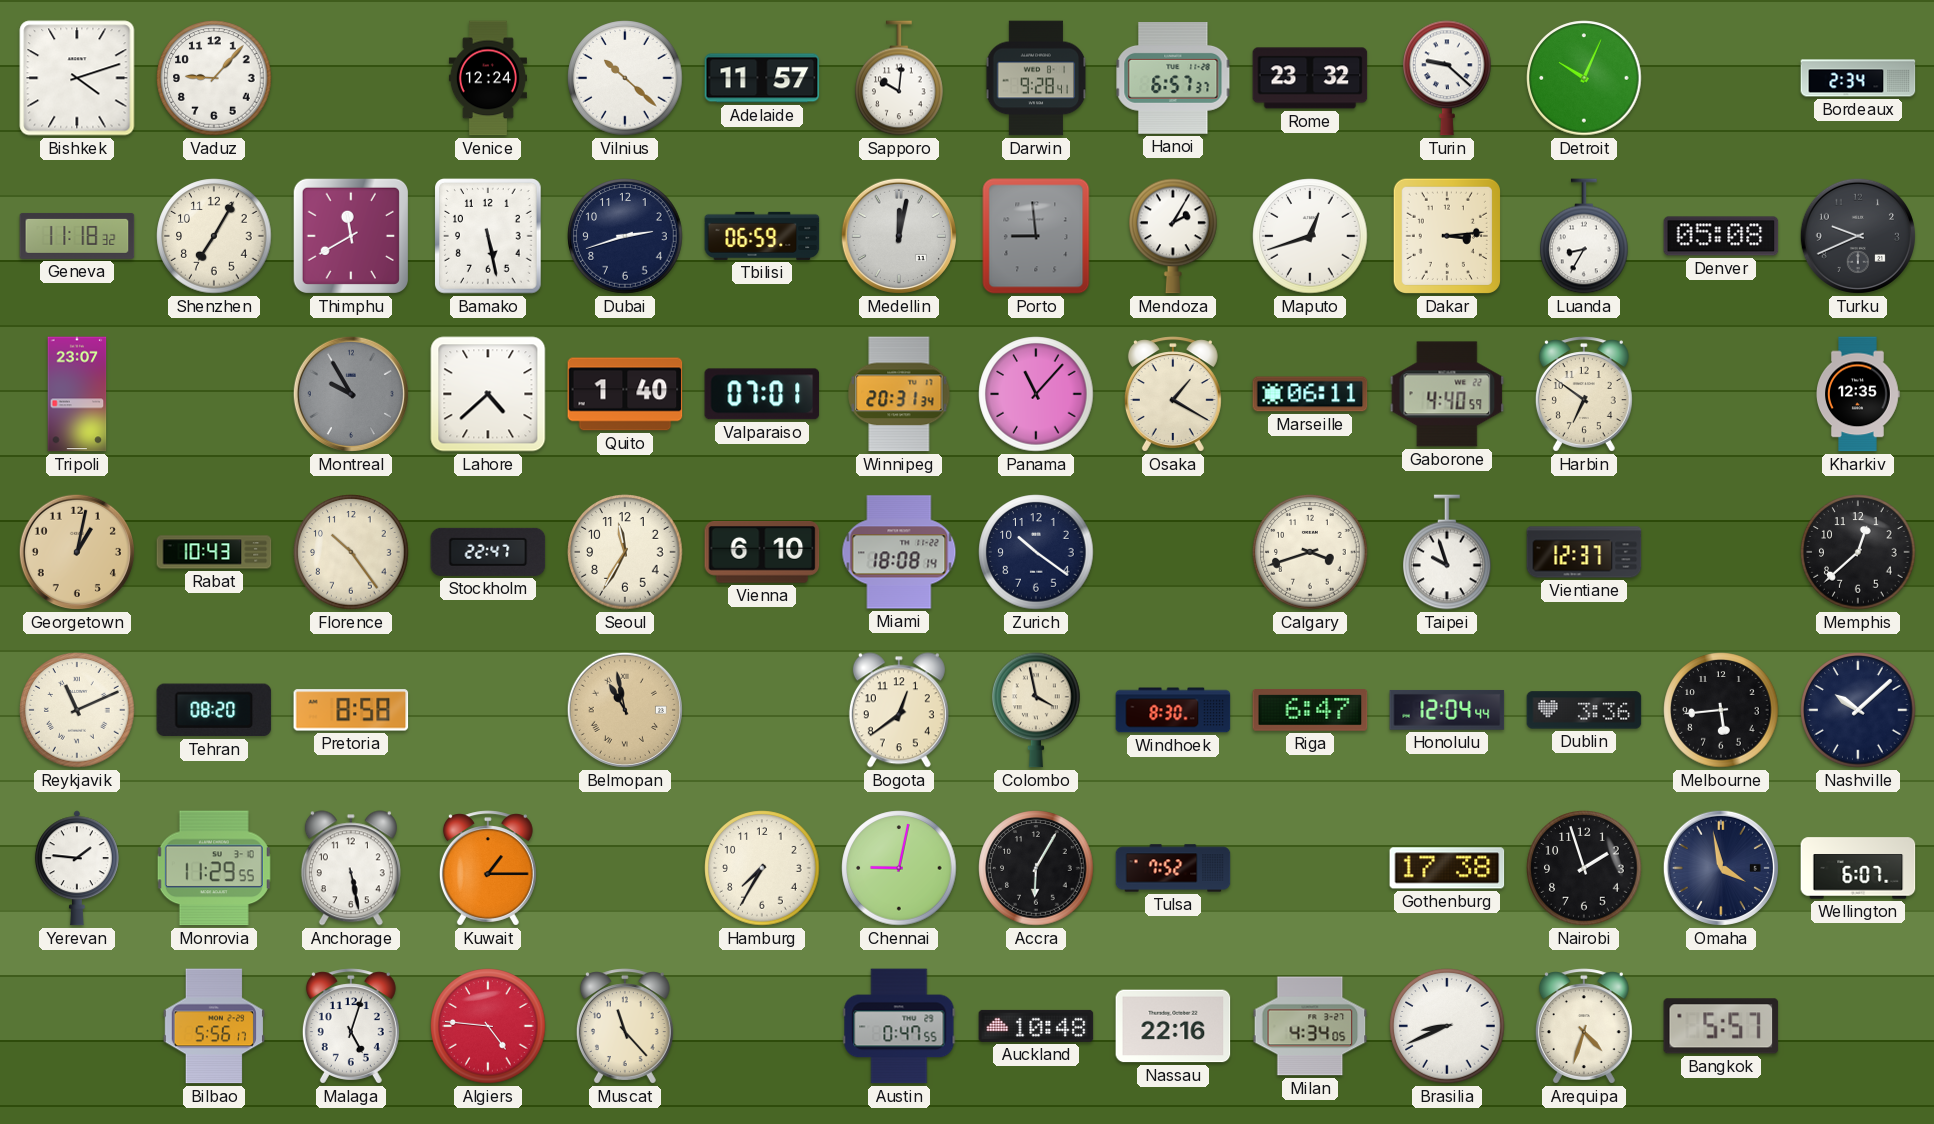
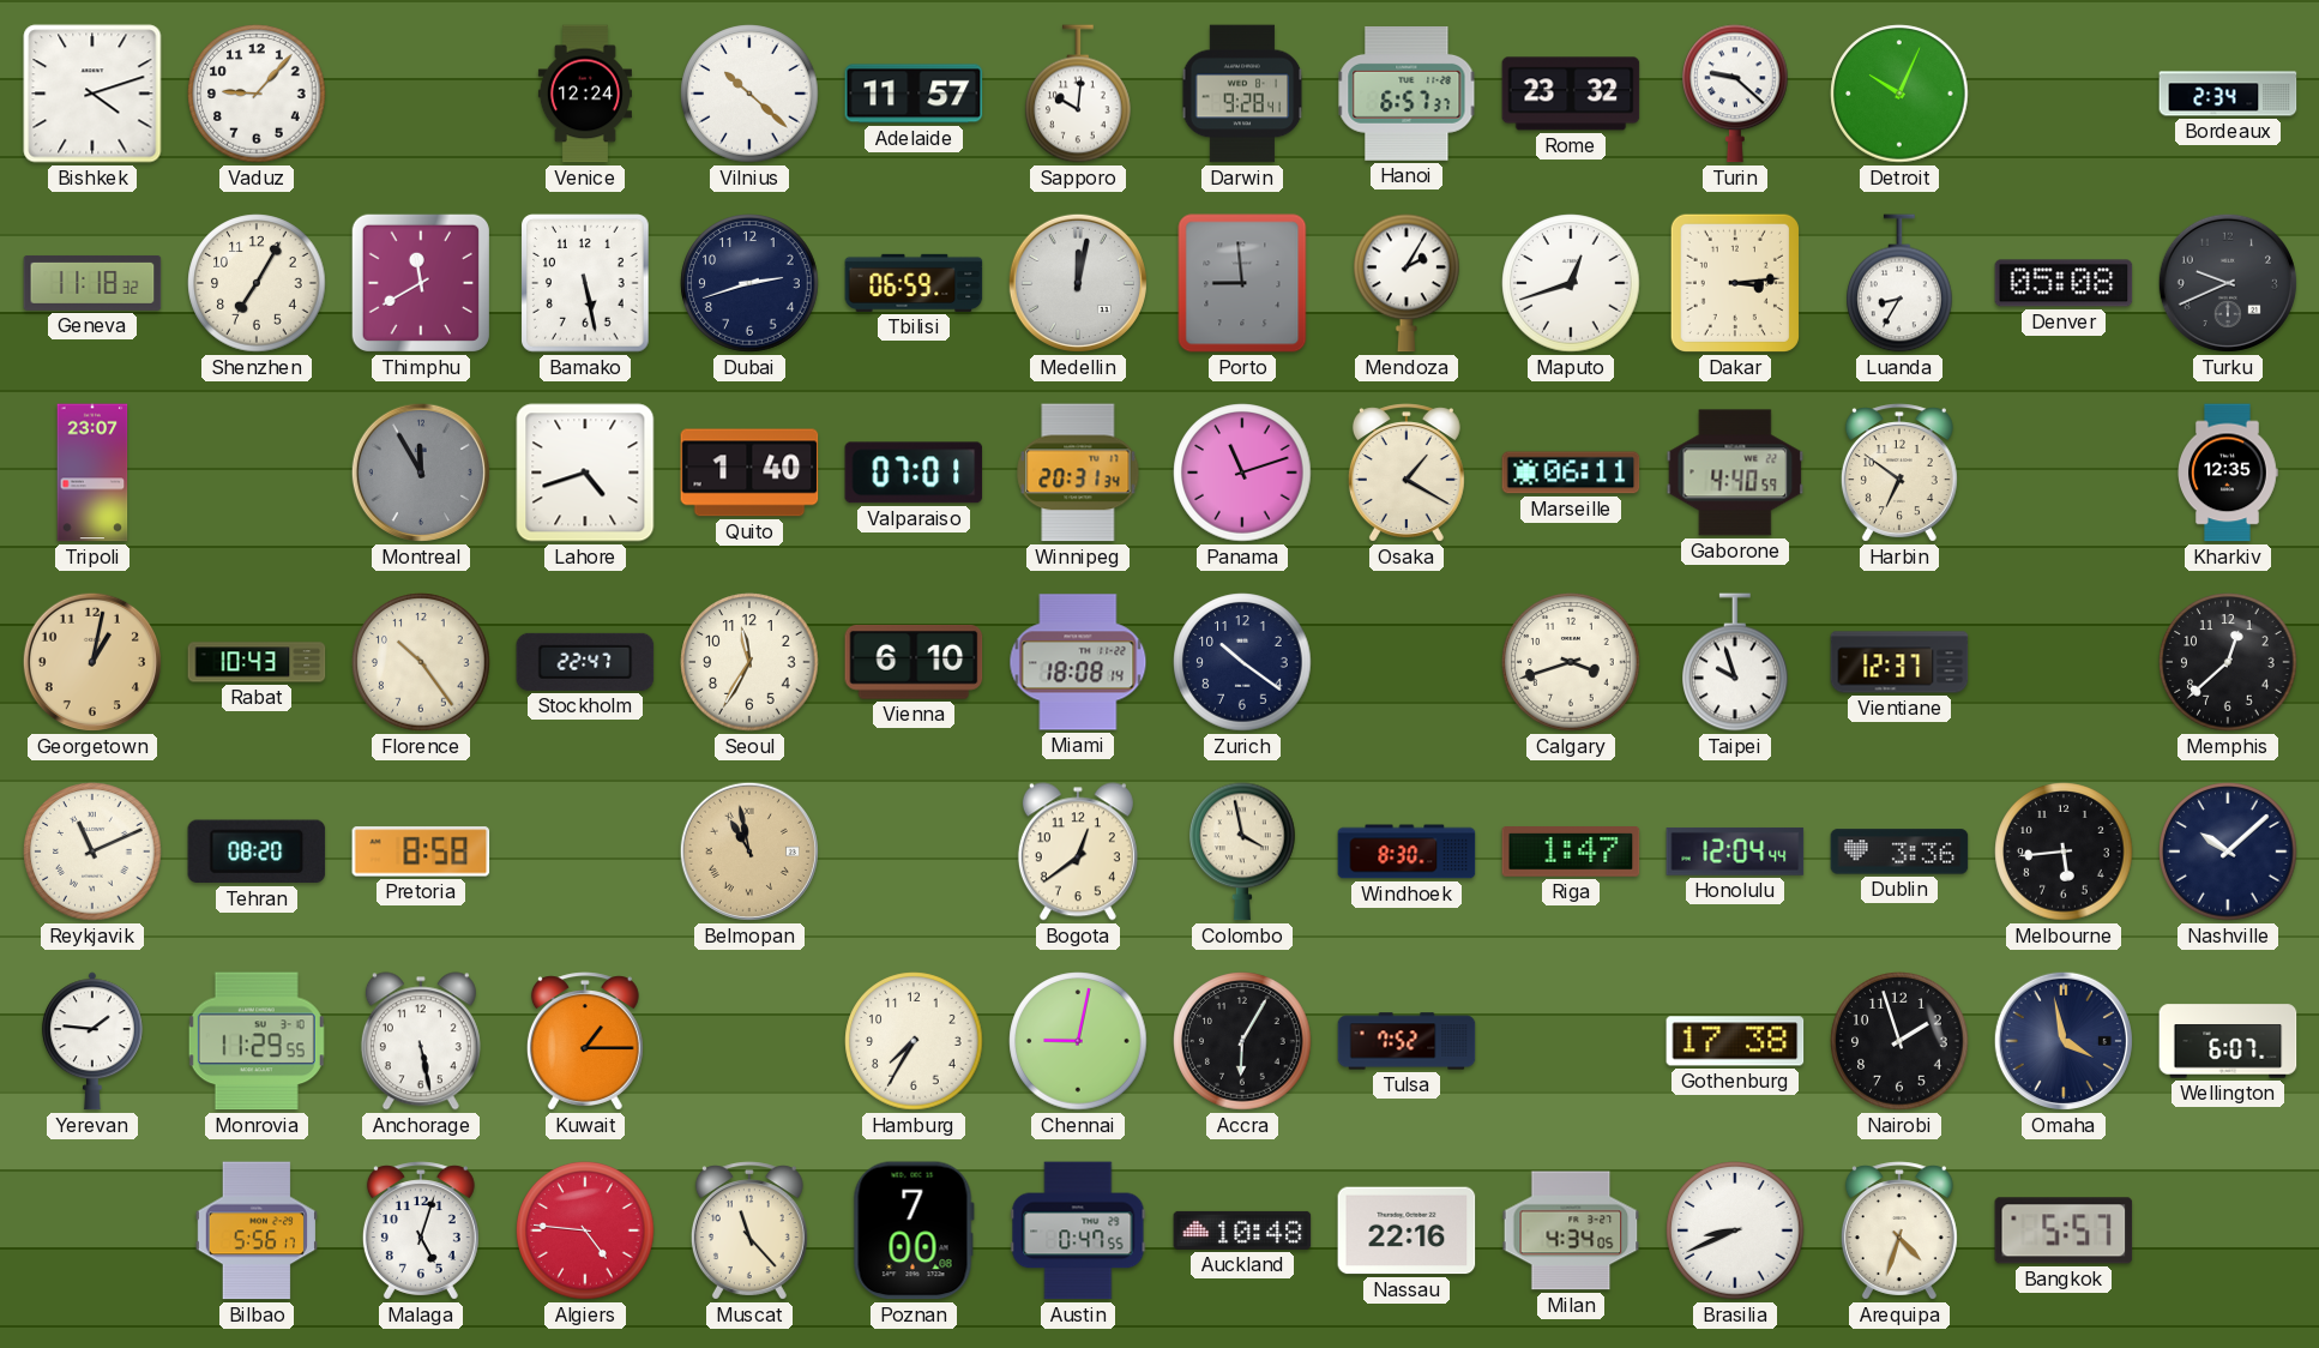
Montreal: 9:55 -> 11:55
Lahore: 4:38 -> 4:42
Panama: 11:07 -> 11:12
Riga: 6:47 -> 1:47
Poznan: none -> 7:00
